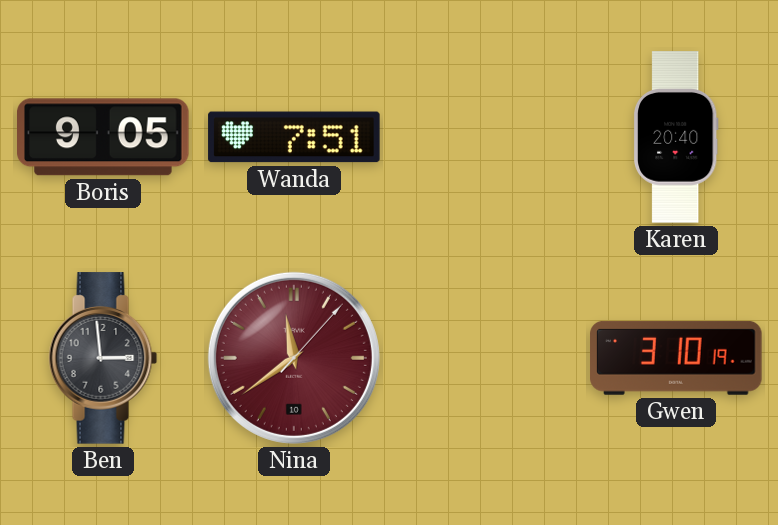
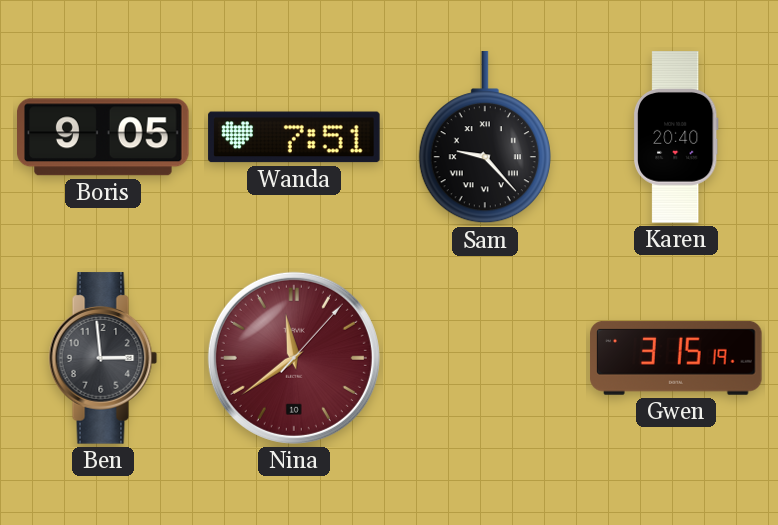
Sam: none -> 9:23
Gwen: 3:10 -> 3:15
